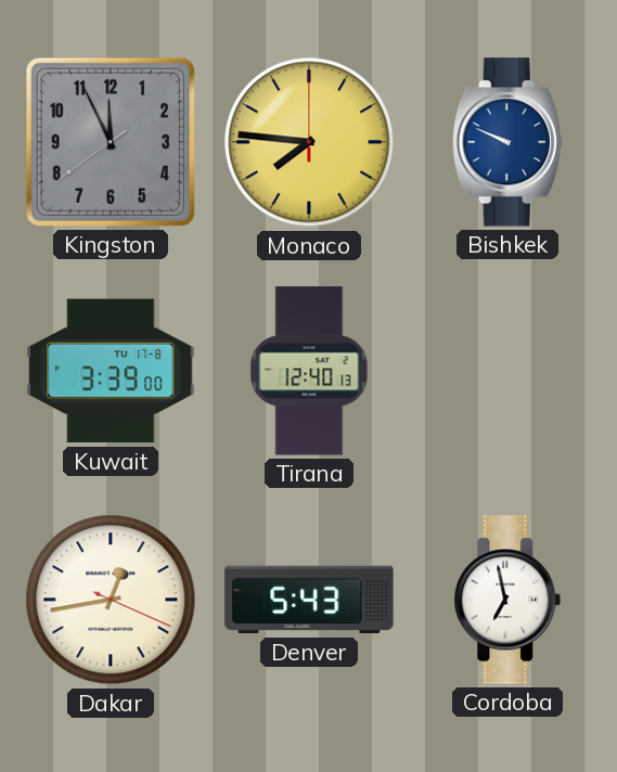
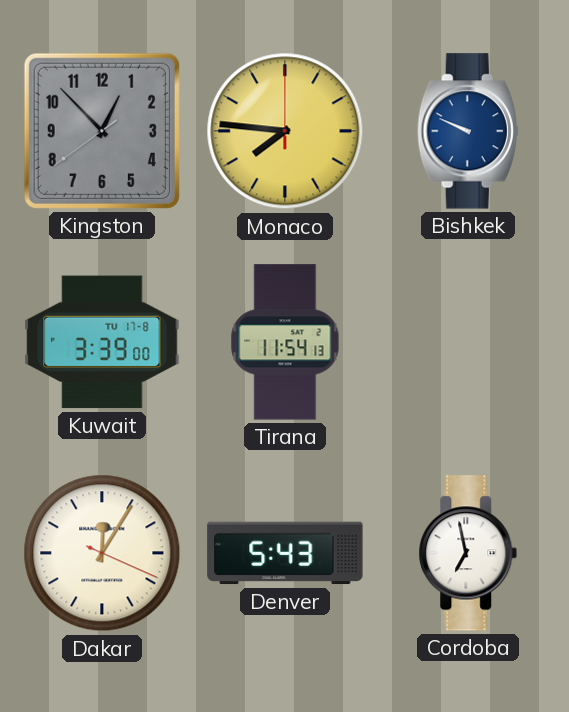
Kingston: 11:55 -> 12:52
Tirana: 12:40 -> 11:54
Dakar: 12:43 -> 12:05
